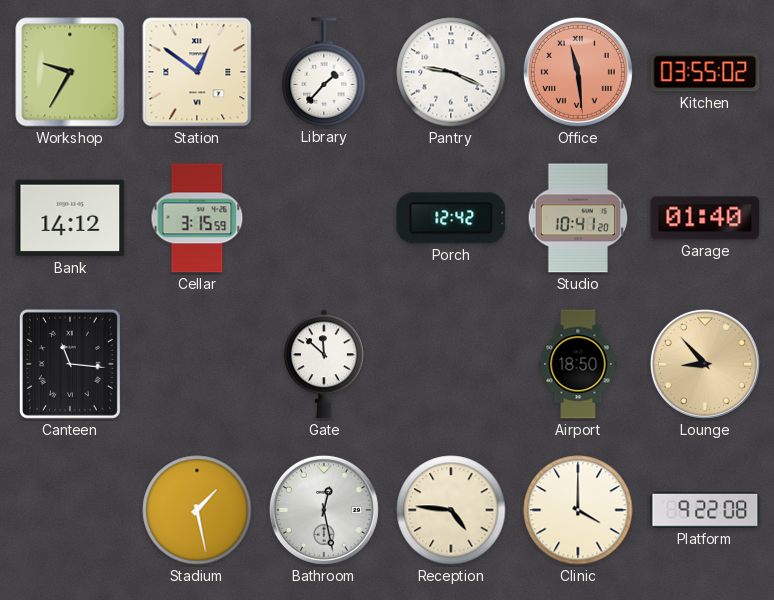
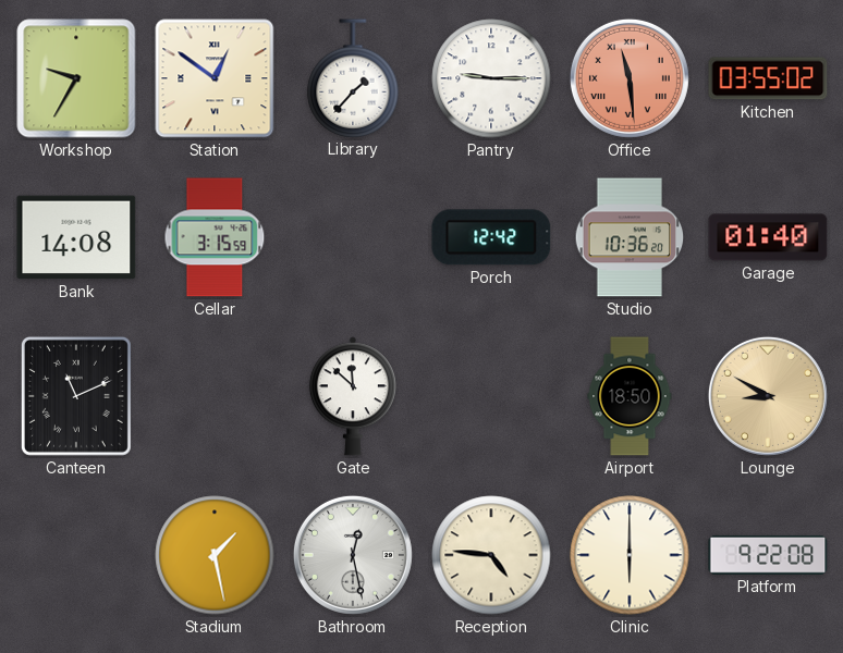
Pantry: 9:19 -> 9:15
Bank: 14:12 -> 14:08
Studio: 10:41 -> 10:36
Canteen: 11:16 -> 11:11
Lounge: 8:53 -> 8:50
Clinic: 4:00 -> 6:00
